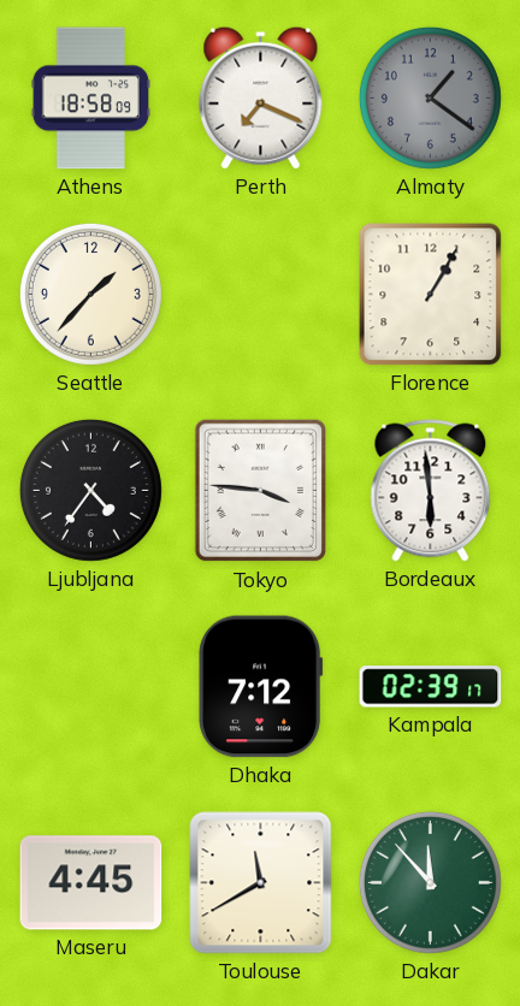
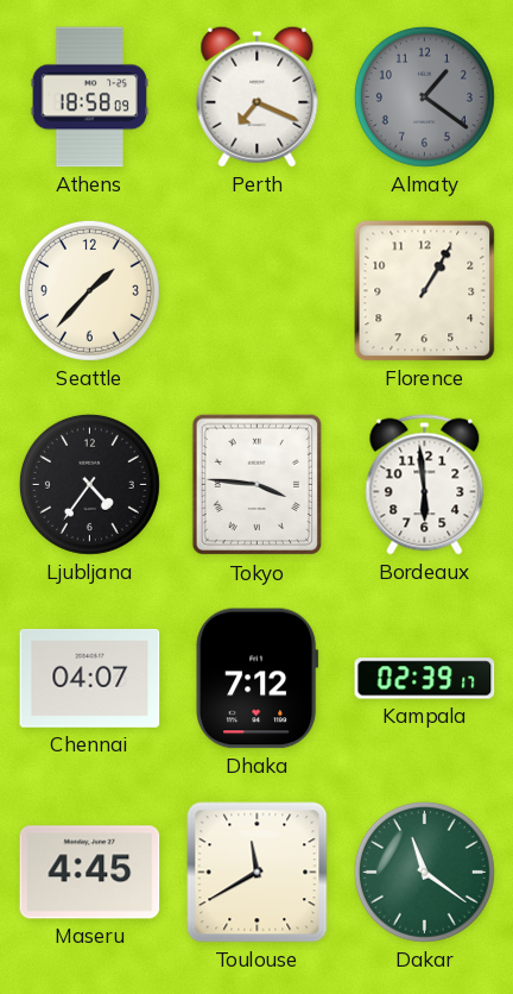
Chennai: none -> 04:07
Dakar: 11:53 -> 11:21
